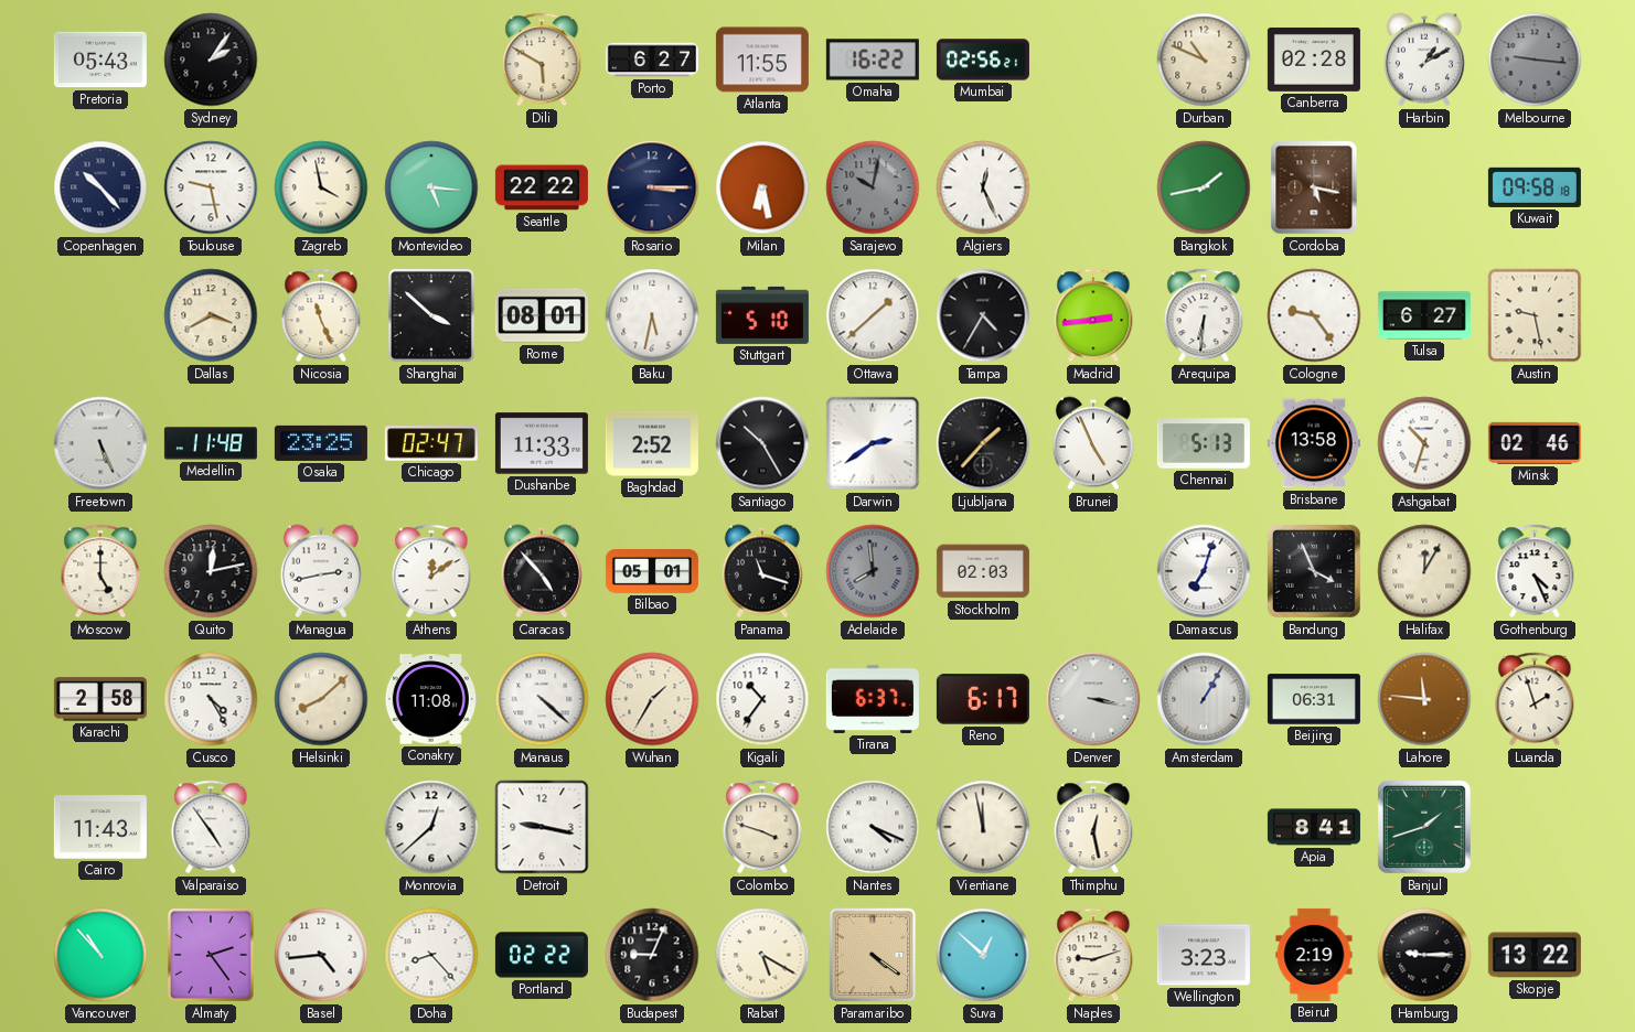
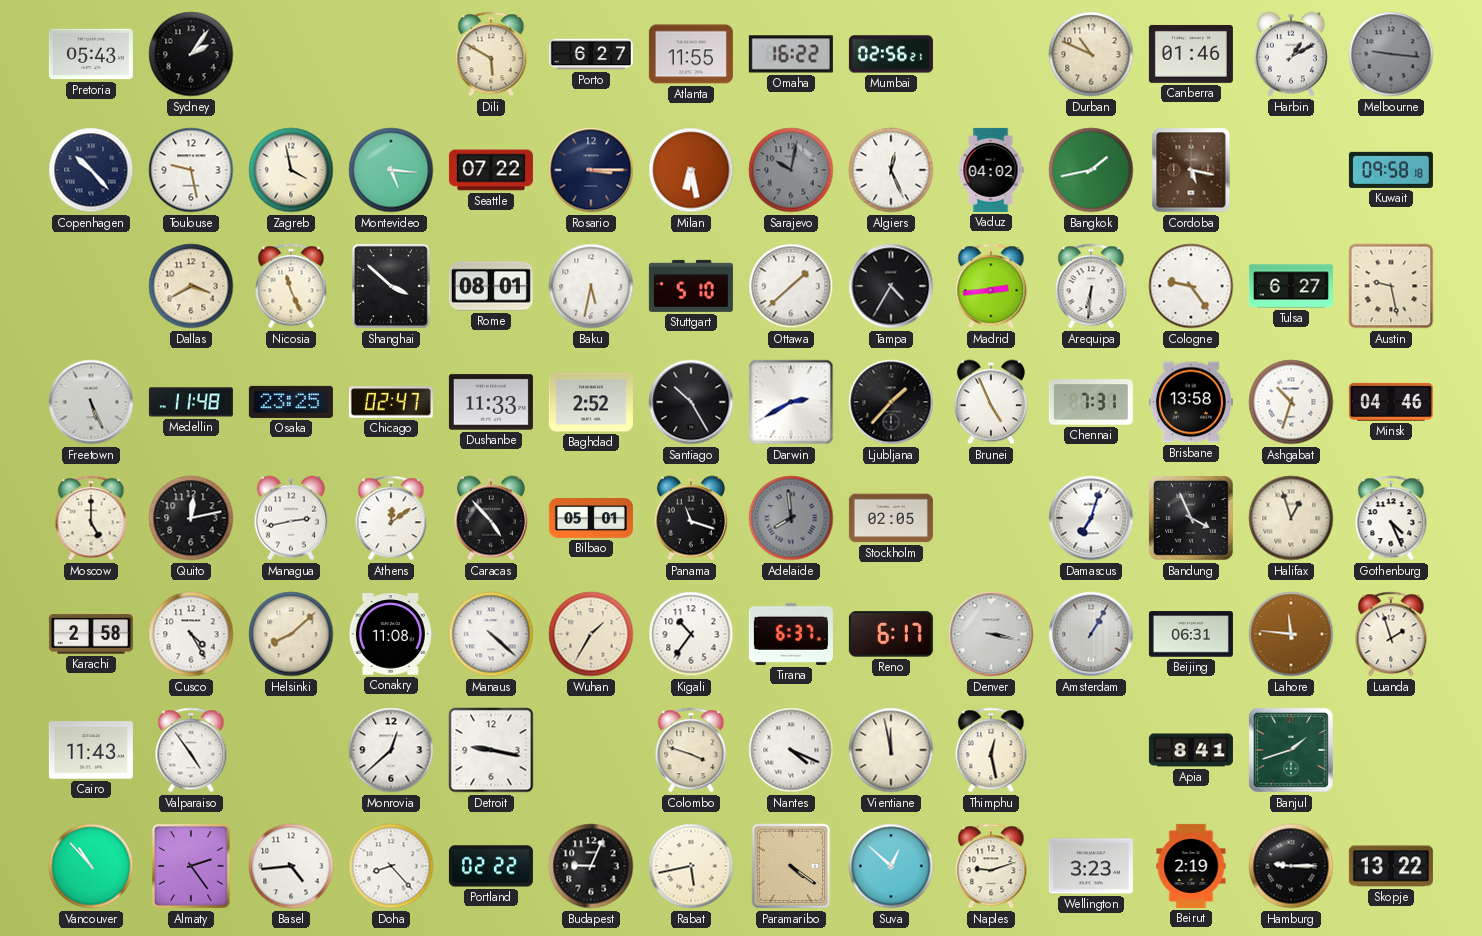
Canberra: 02:28 -> 01:46
Seattle: 22:22 -> 07:22
Vaduz: none -> 04:02
Darwin: 2:39 -> 2:40
Chennai: 5:13 -> 7:31
Minsk: 02:46 -> 04:46
Stockholm: 02:03 -> 02:05
Halifax: 12:05 -> 12:57
Rabat: 5:20 -> 5:43
